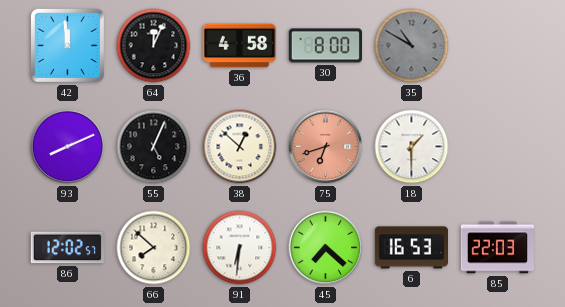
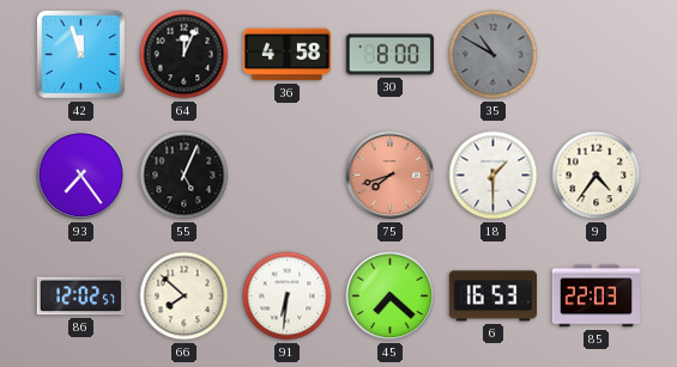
42: 11:59 -> 11:57
93: 8:11 -> 7:24
38: 12:52 -> none
75: 6:42 -> 7:42
9: none -> 4:36
